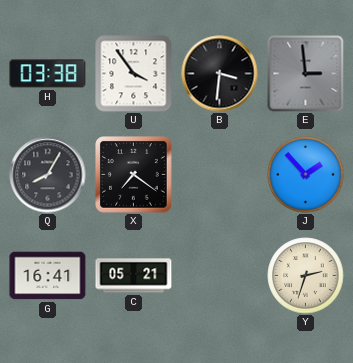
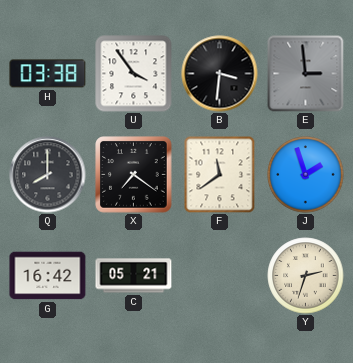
Q: 8:05 -> 8:00
F: none -> 11:39
J: 1:53 -> 1:57
G: 16:41 -> 16:42
